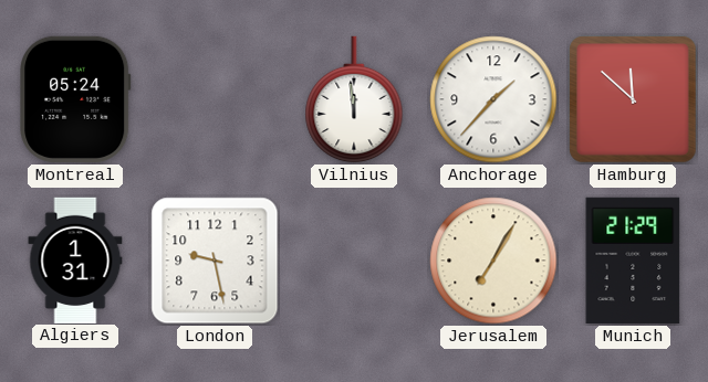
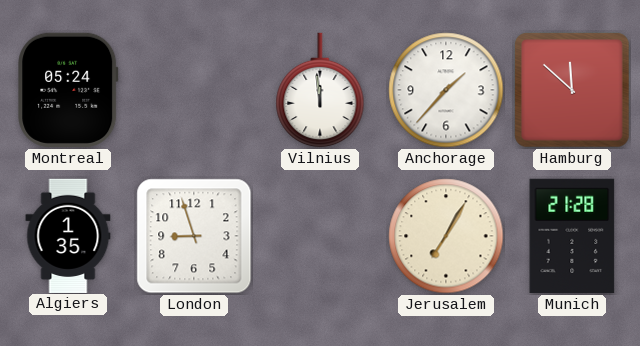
Algiers: 1:31 -> 1:35
London: 9:28 -> 8:57
Munich: 21:29 -> 21:28
